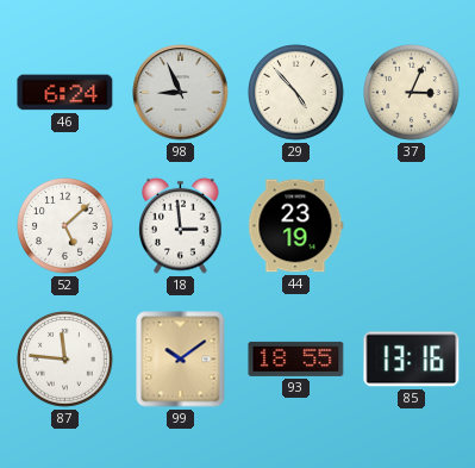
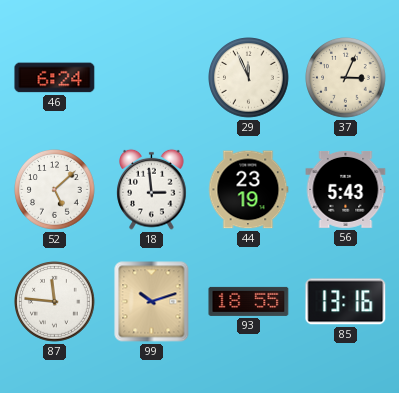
98: 8:56 -> none
29: 4:53 -> 11:56
56: none -> 5:43
99: 10:09 -> 10:12
